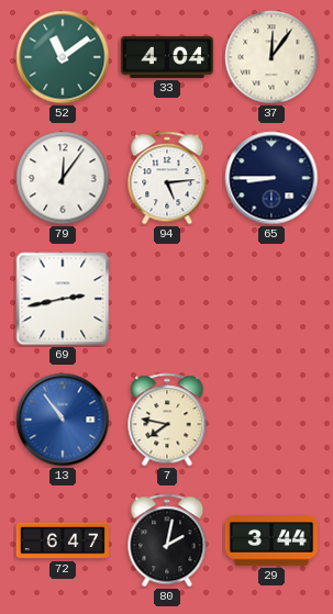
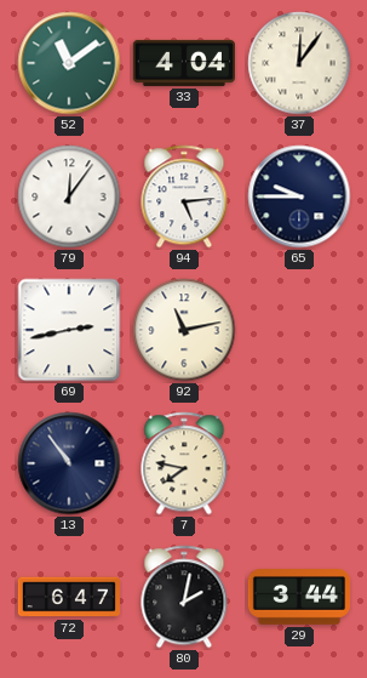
65: 8:45 -> 9:45
92: none -> 11:13
13 dial: blue -> navy
